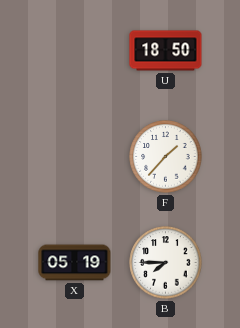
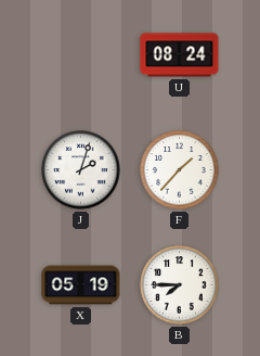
U: 18:50 -> 08:24
J: none -> 2:03
